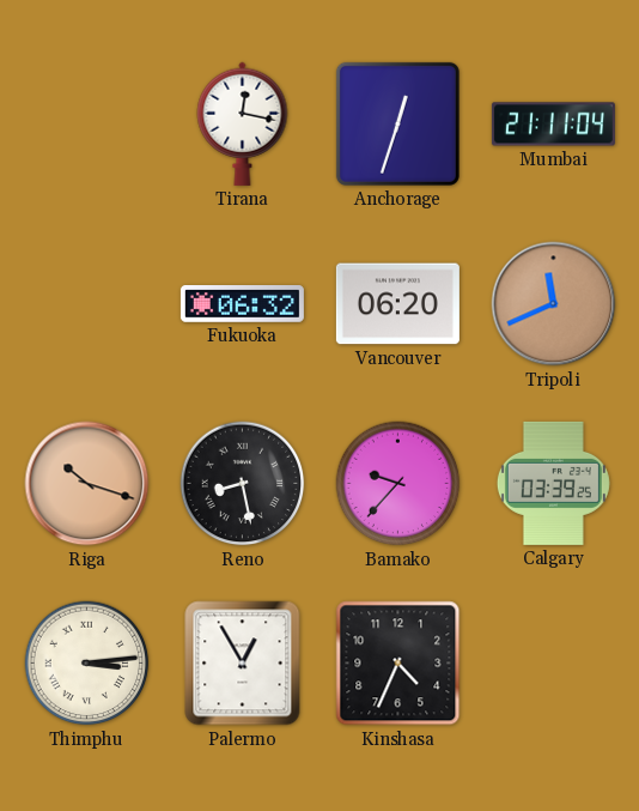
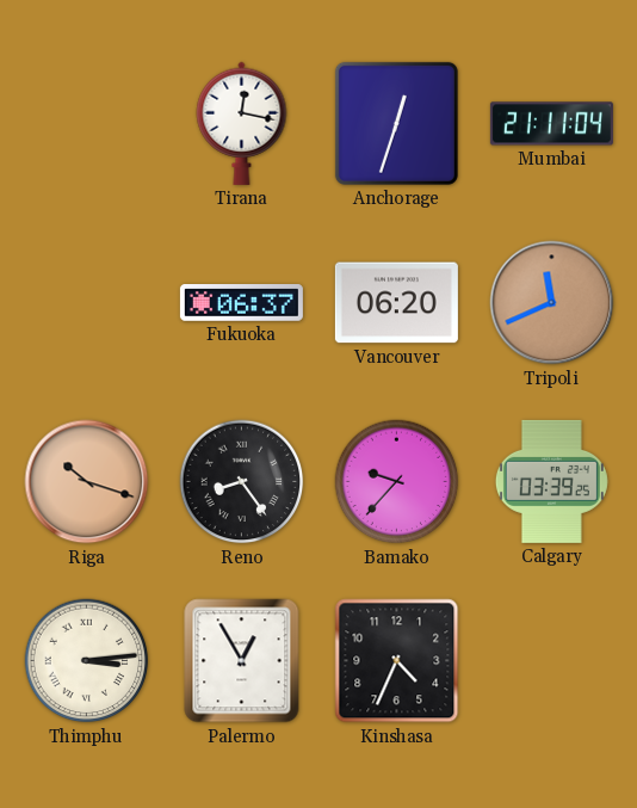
Fukuoka: 06:32 -> 06:37
Reno: 8:28 -> 8:24
